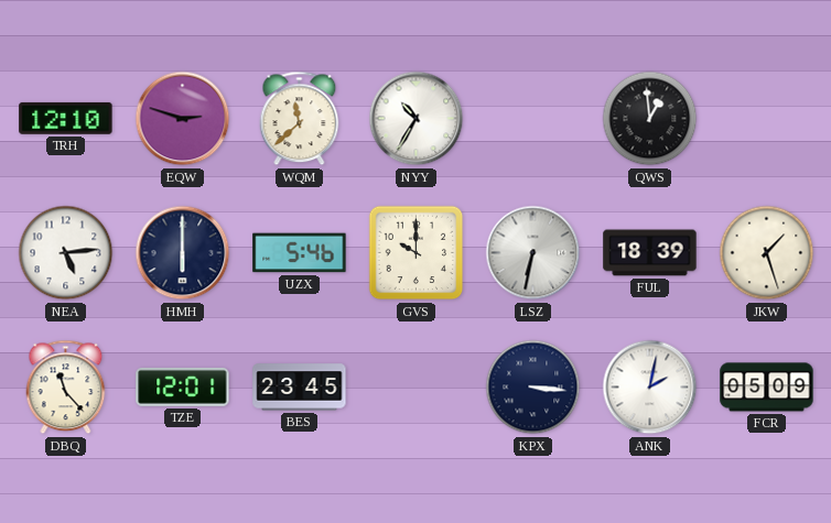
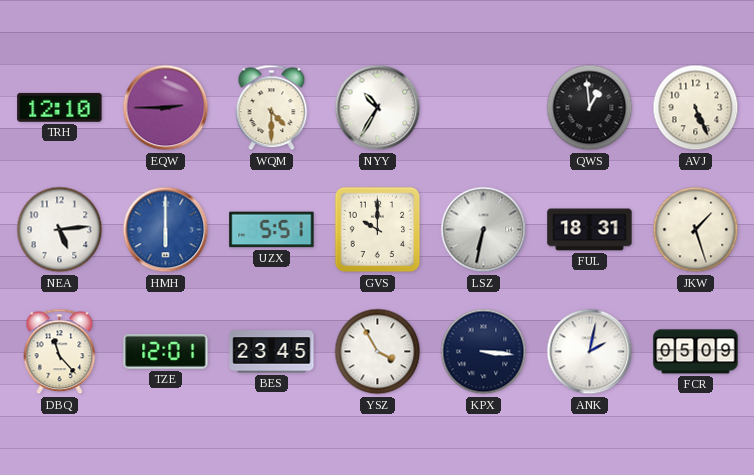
EQW: 2:48 -> 2:45
WQM: 11:38 -> 4:30
AVJ: none -> 5:26
HMH dial: navy -> blue
UZX: 5:46 -> 5:51
FUL: 18:39 -> 18:31
YSZ: none -> 3:55
